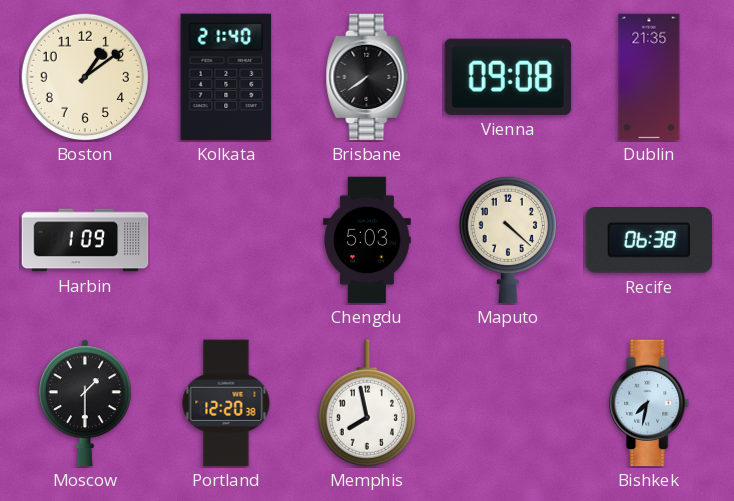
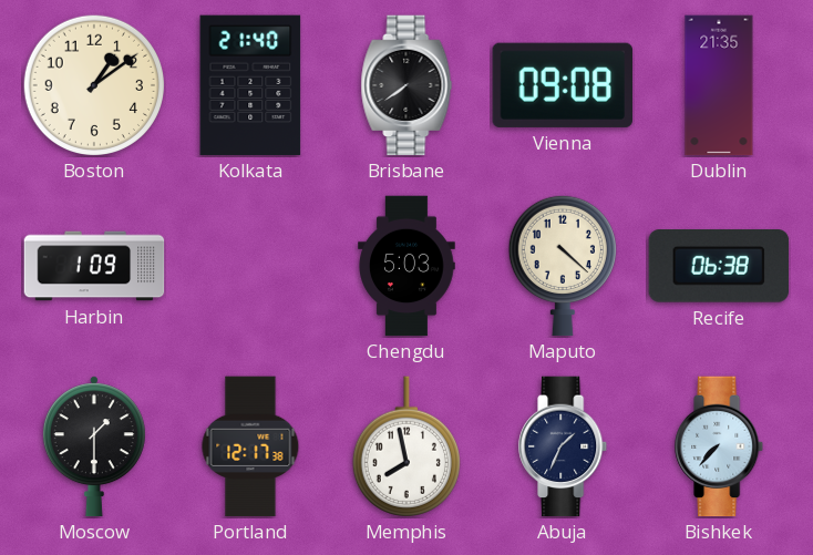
Portland: 12:20 -> 12:17
Abuja: none -> 1:34
Bishkek: 7:32 -> 7:37
